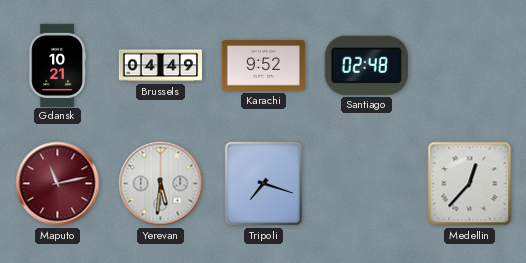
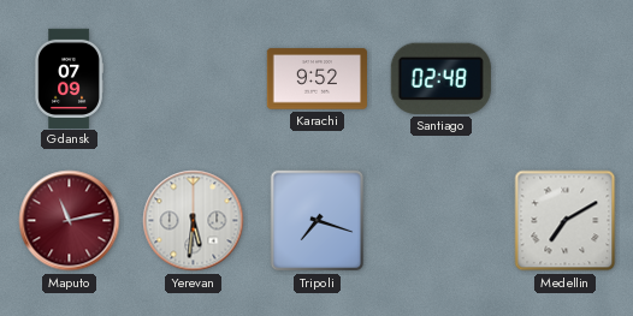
Gdansk: 10:21 -> 07:09
Brussels: 04:49 -> none
Medellin: 12:37 -> 7:10
